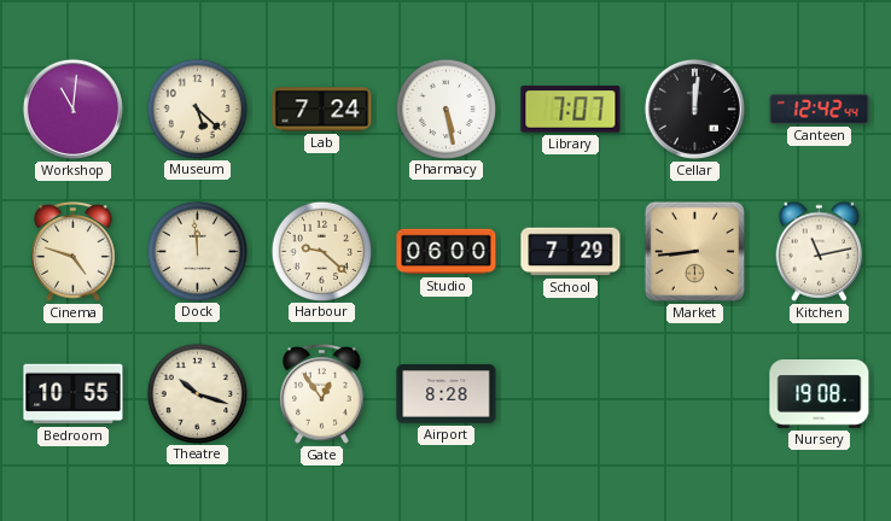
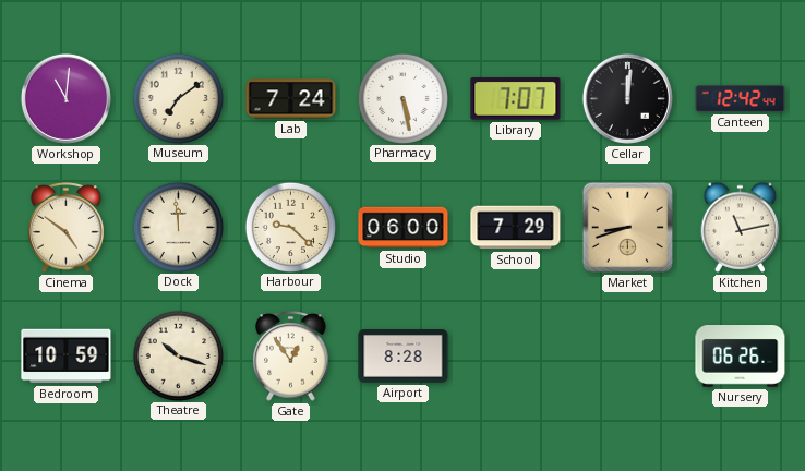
Museum: 5:22 -> 7:09
Cinema: 4:48 -> 4:51
Market: 8:44 -> 8:42
Bedroom: 10:55 -> 10:59
Nursery: 19:08 -> 06:26
